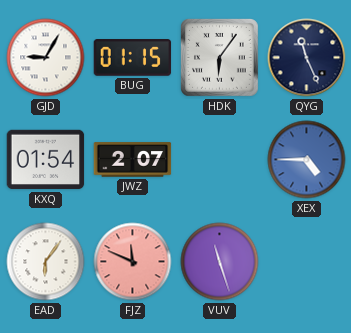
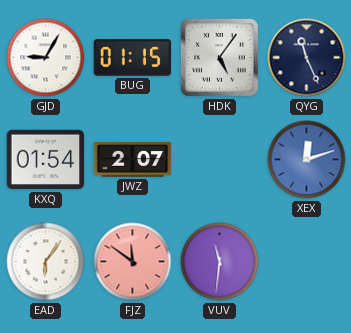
HDK: 6:06 -> 5:06
XEX: 4:45 -> 12:12
FJZ: 11:49 -> 11:51
VUV: 11:27 -> 11:31
